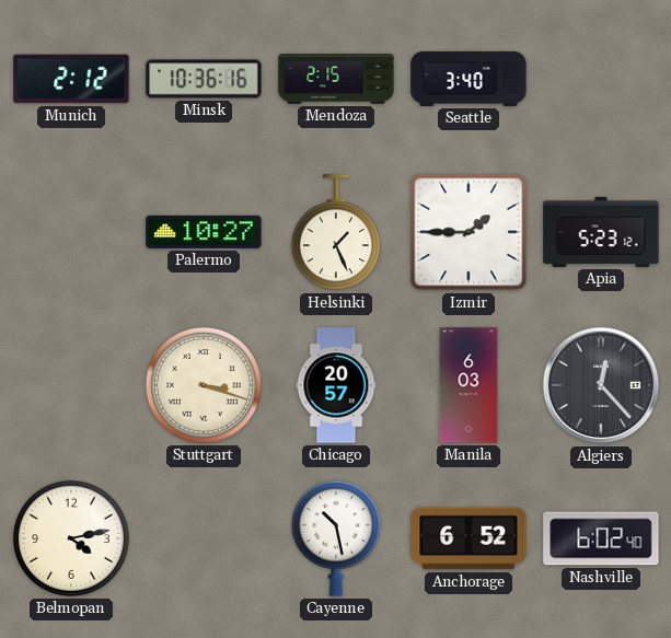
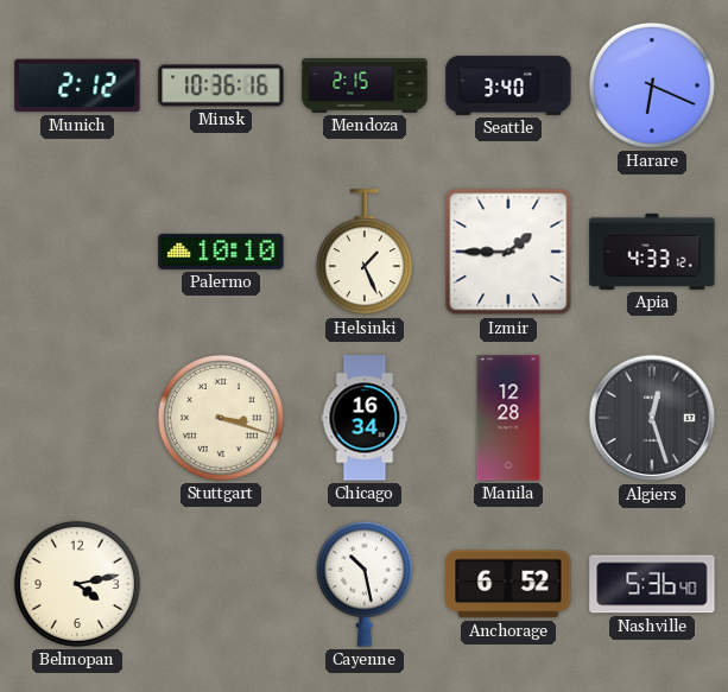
Harare: none -> 6:19
Palermo: 10:27 -> 10:10
Apia: 5:23 -> 4:33
Chicago: 20:57 -> 16:34
Manila: 6:03 -> 12:28
Algiers: 12:23 -> 12:27
Nashville: 6:02 -> 5:36
